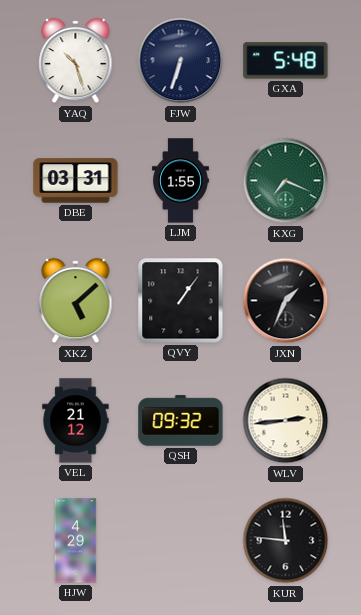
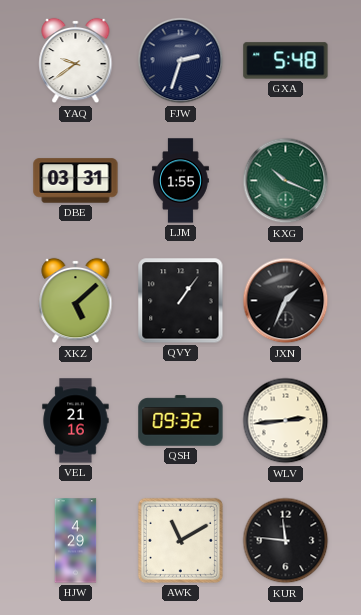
YAQ: 10:27 -> 9:39
FJW: 6:33 -> 2:33
KXG: 7:19 -> 10:19
VEL: 21:12 -> 21:16
AWK: none -> 11:10
